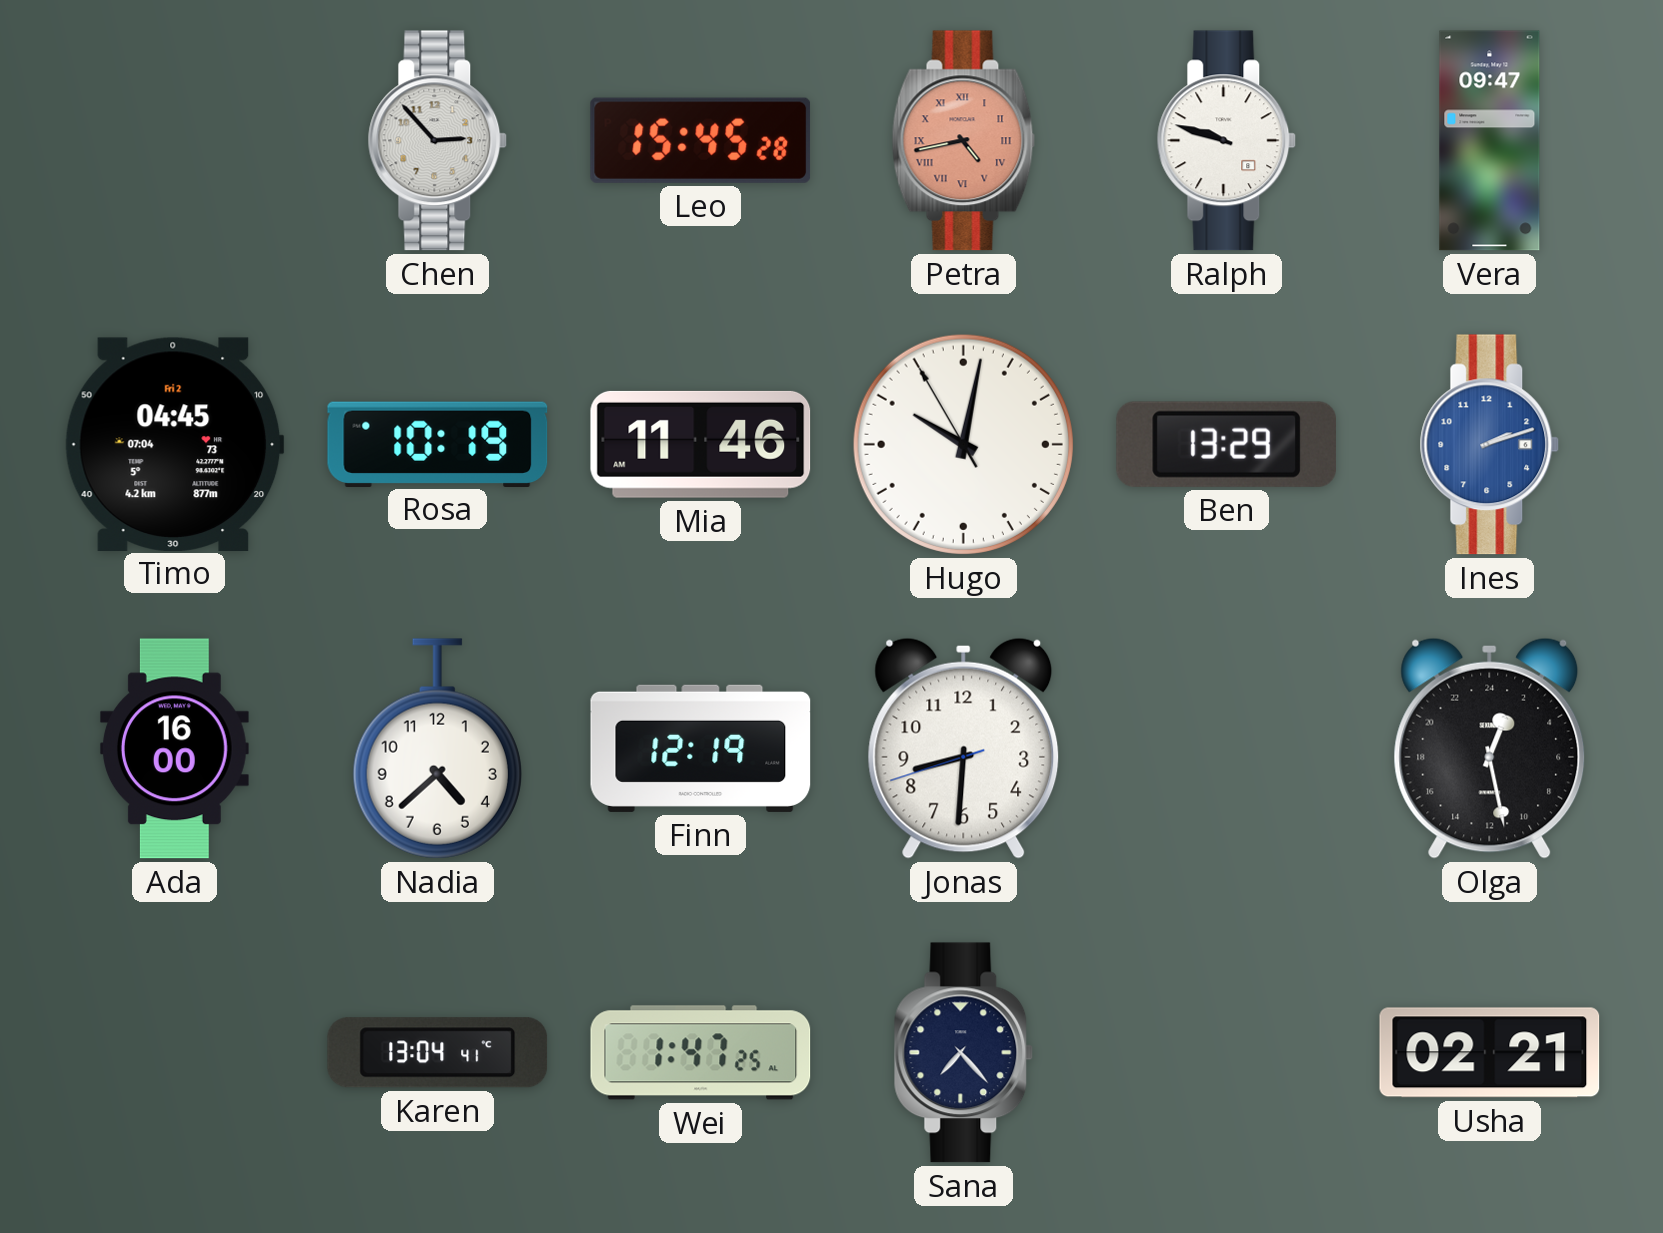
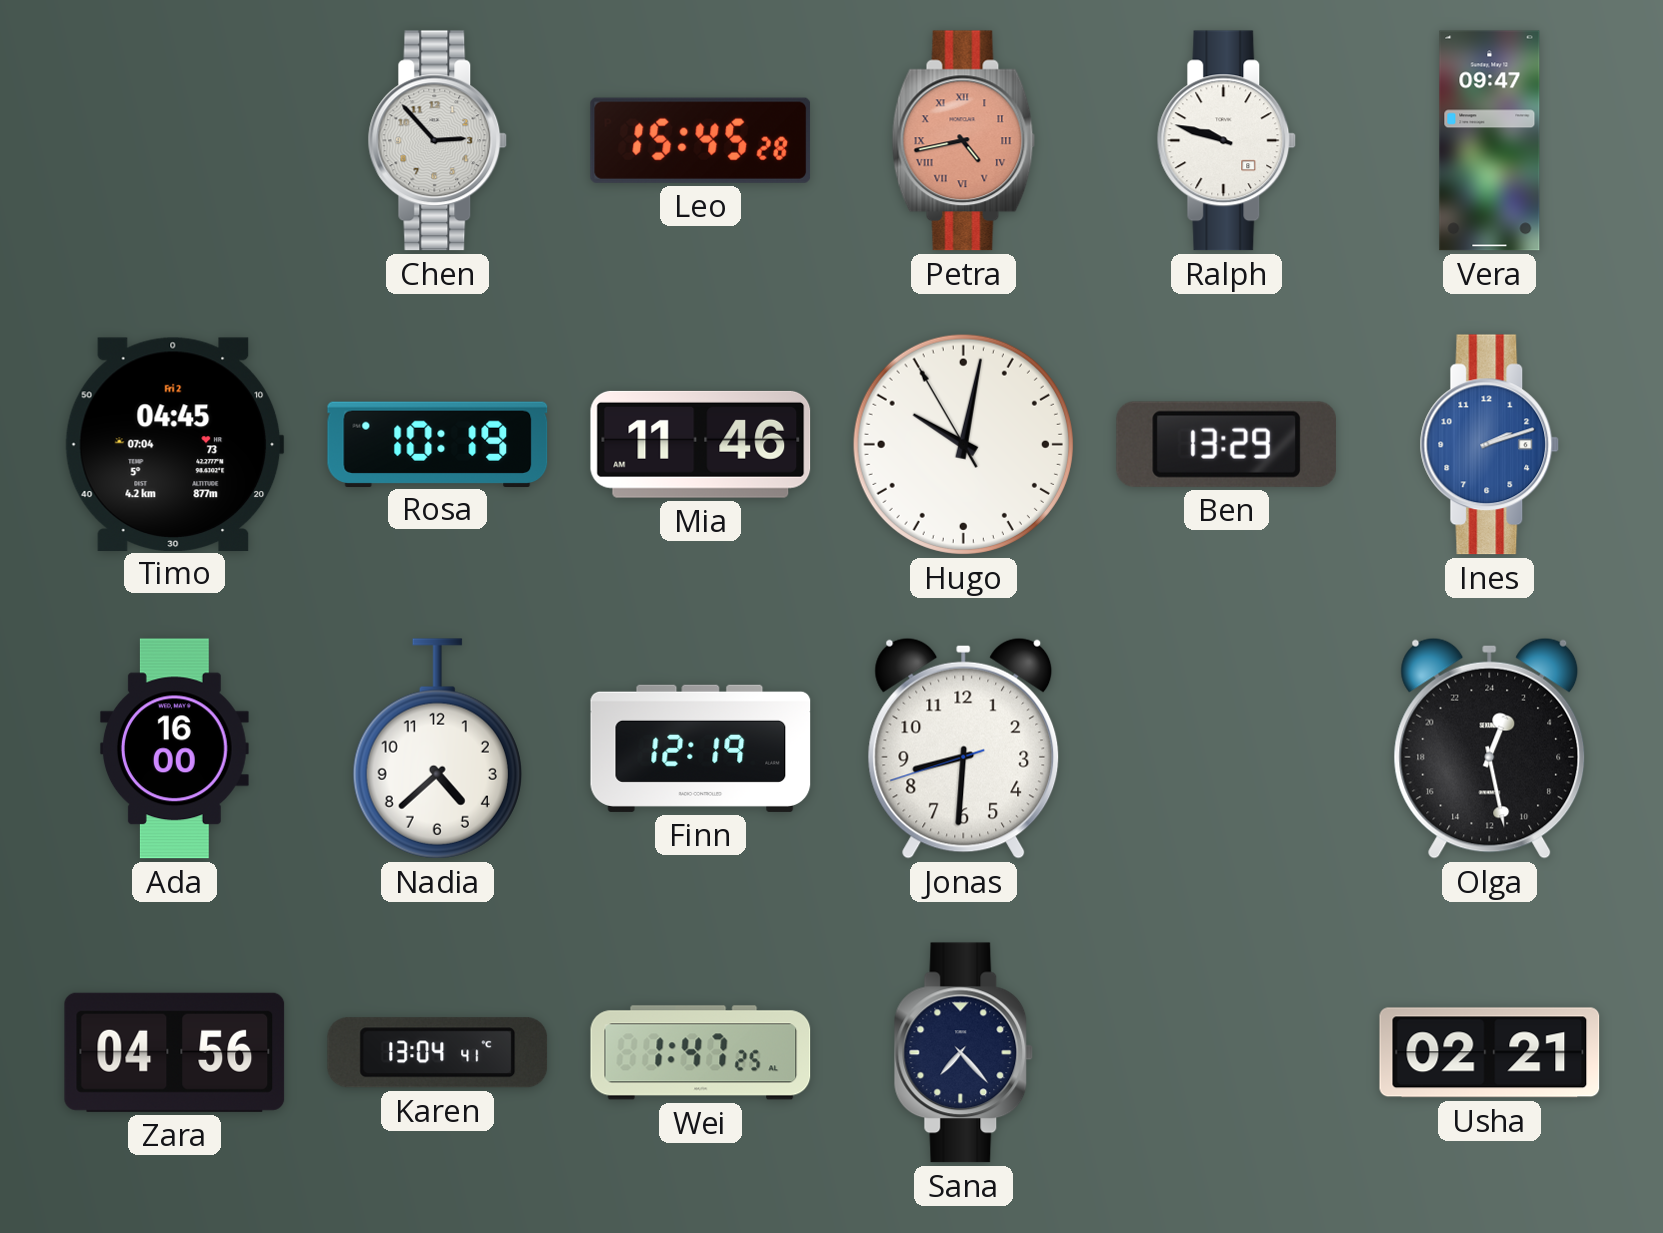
Zara: none -> 04:56
